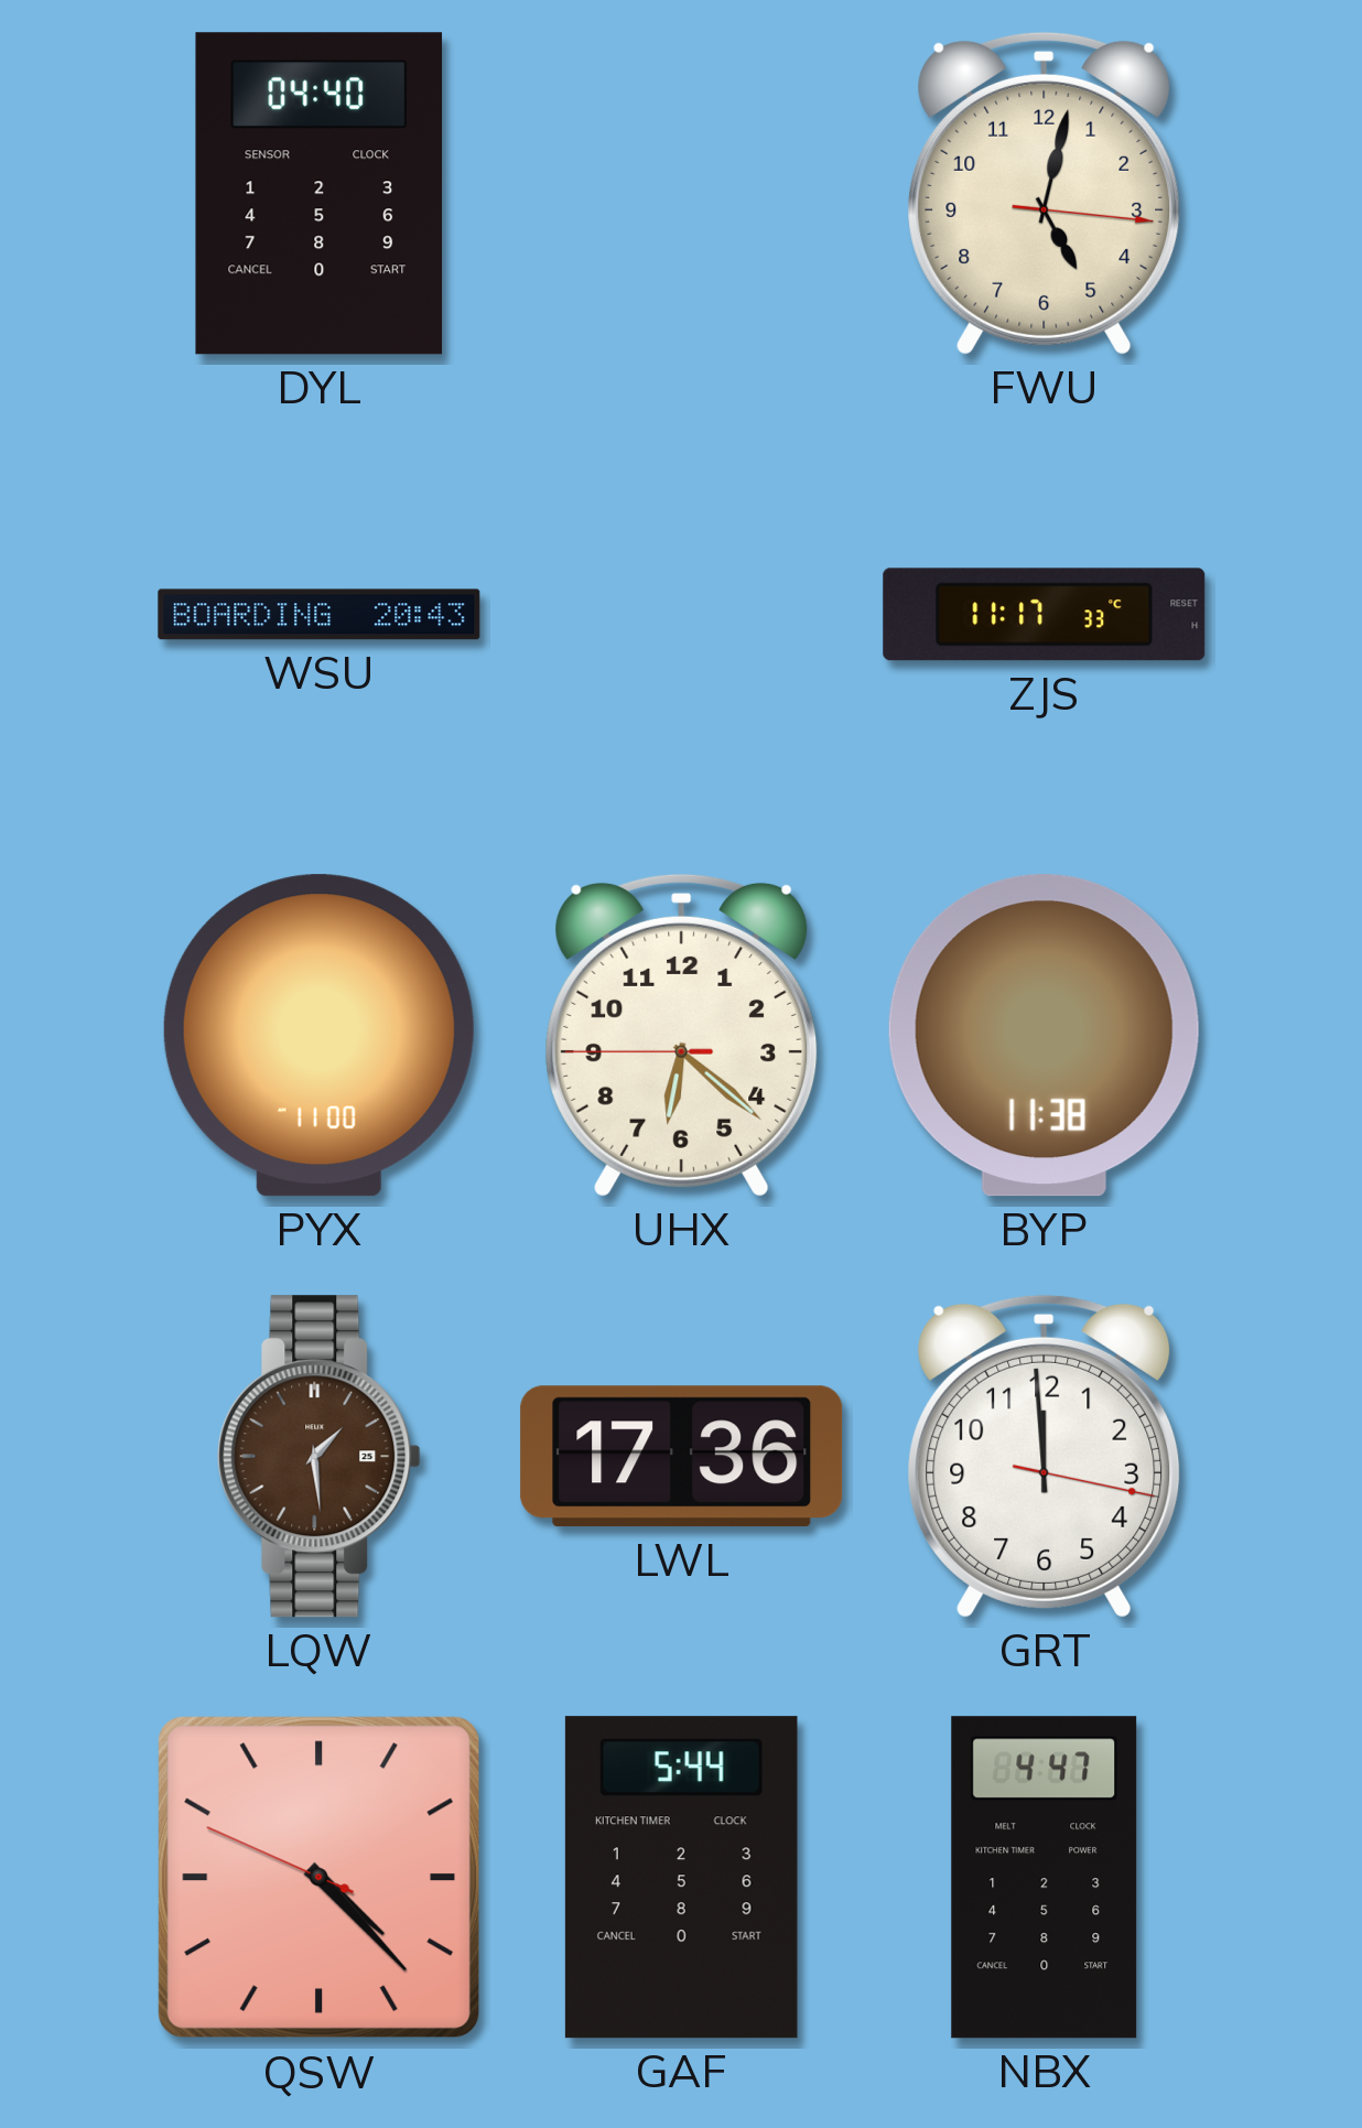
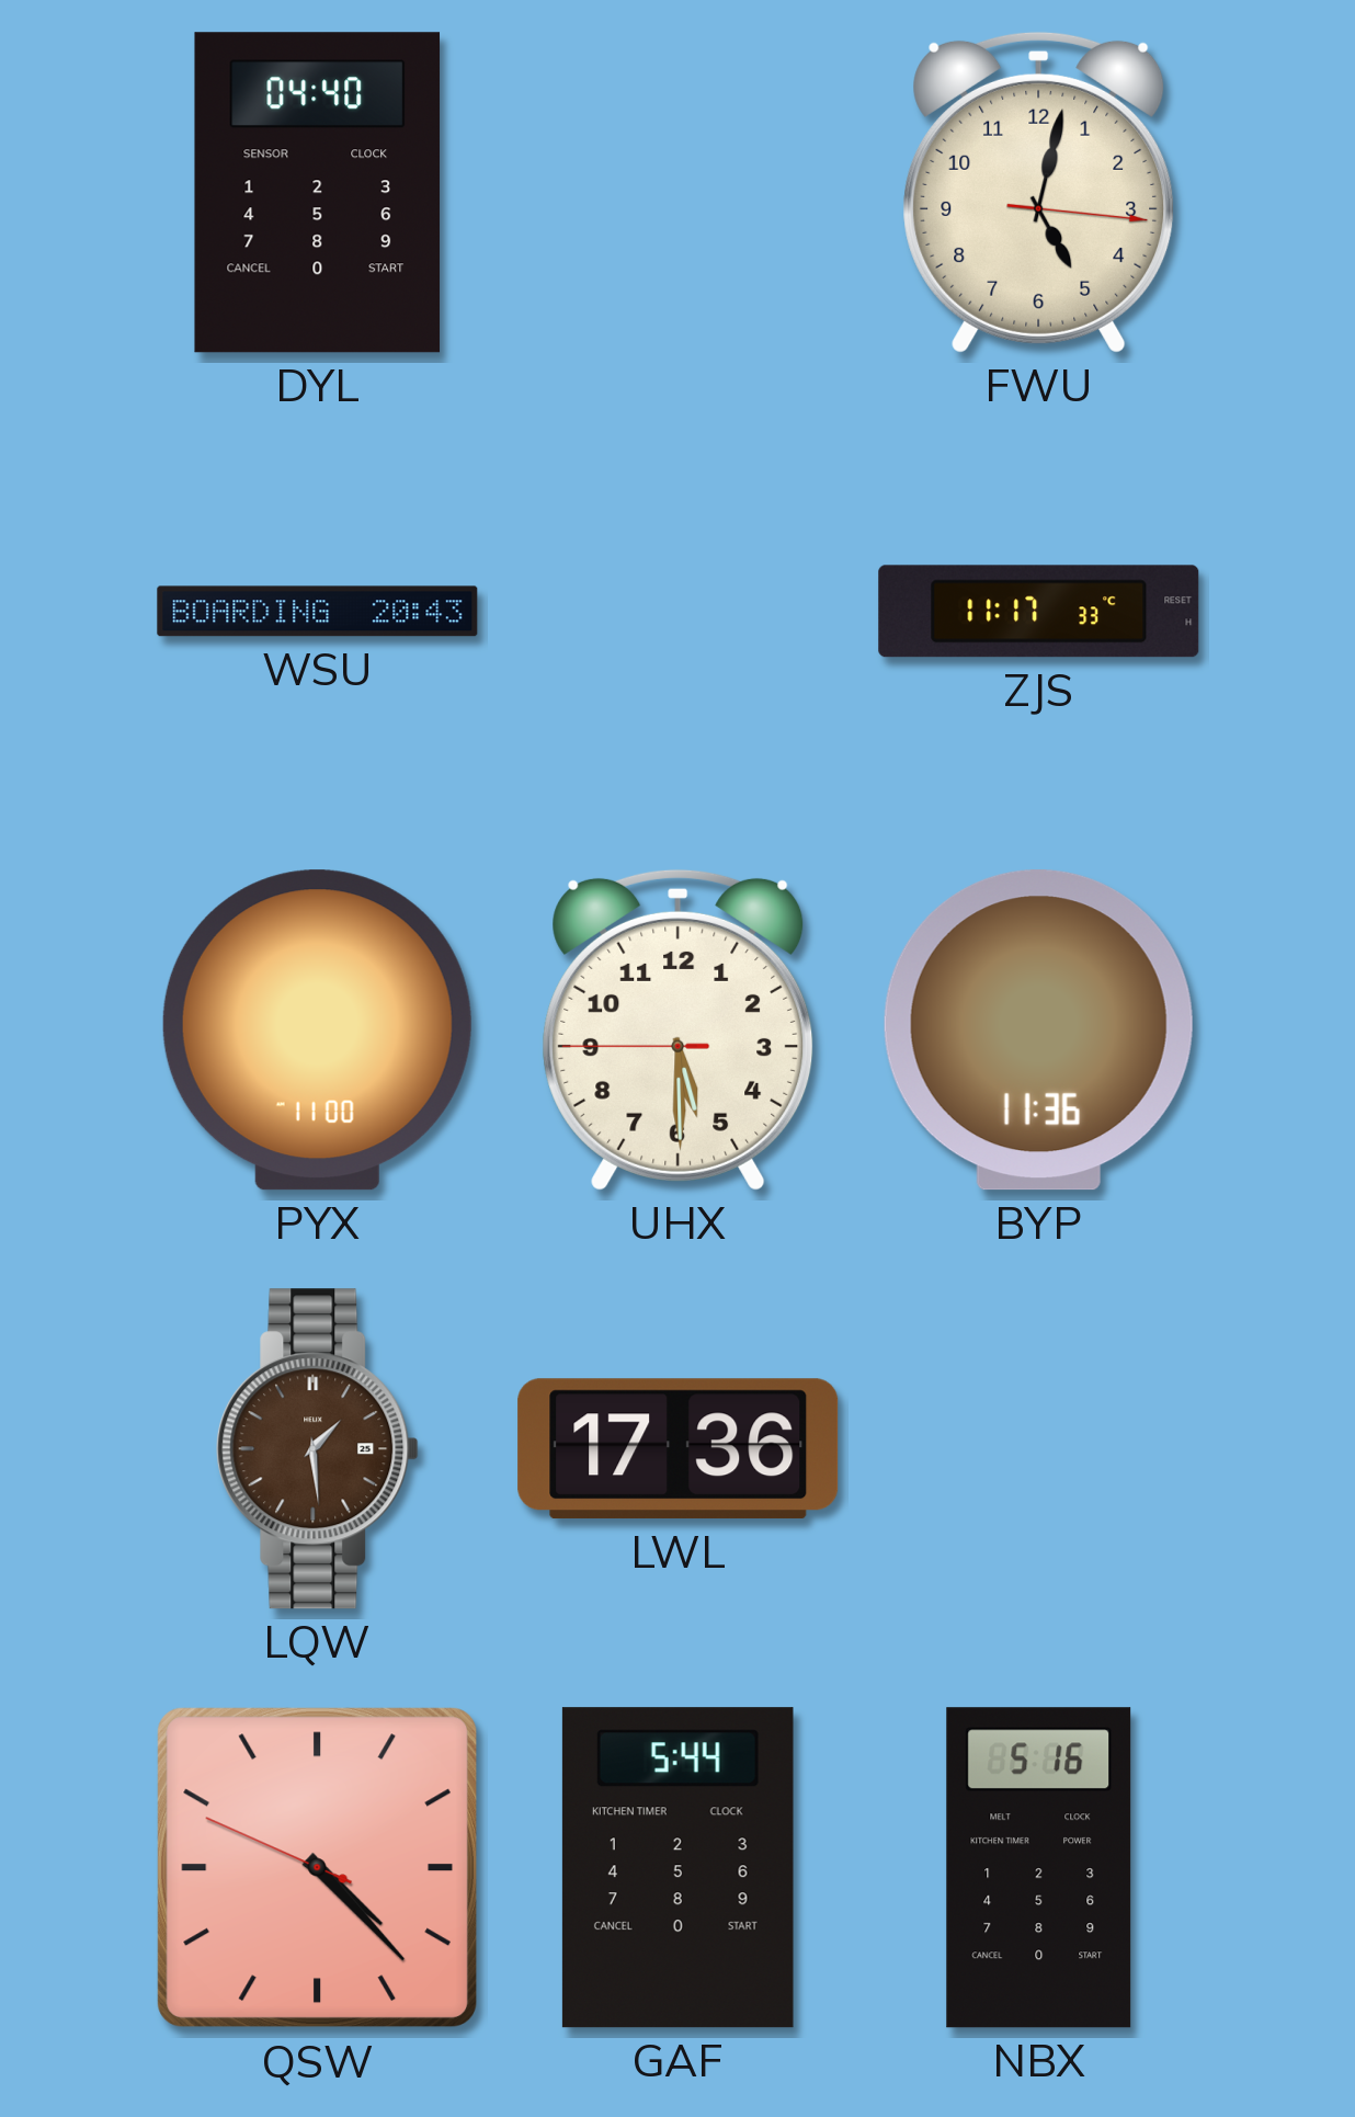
UHX: 6:21 -> 5:29
BYP: 11:38 -> 11:36
GRT: 11:59 -> none
NBX: 4:47 -> 5:16
